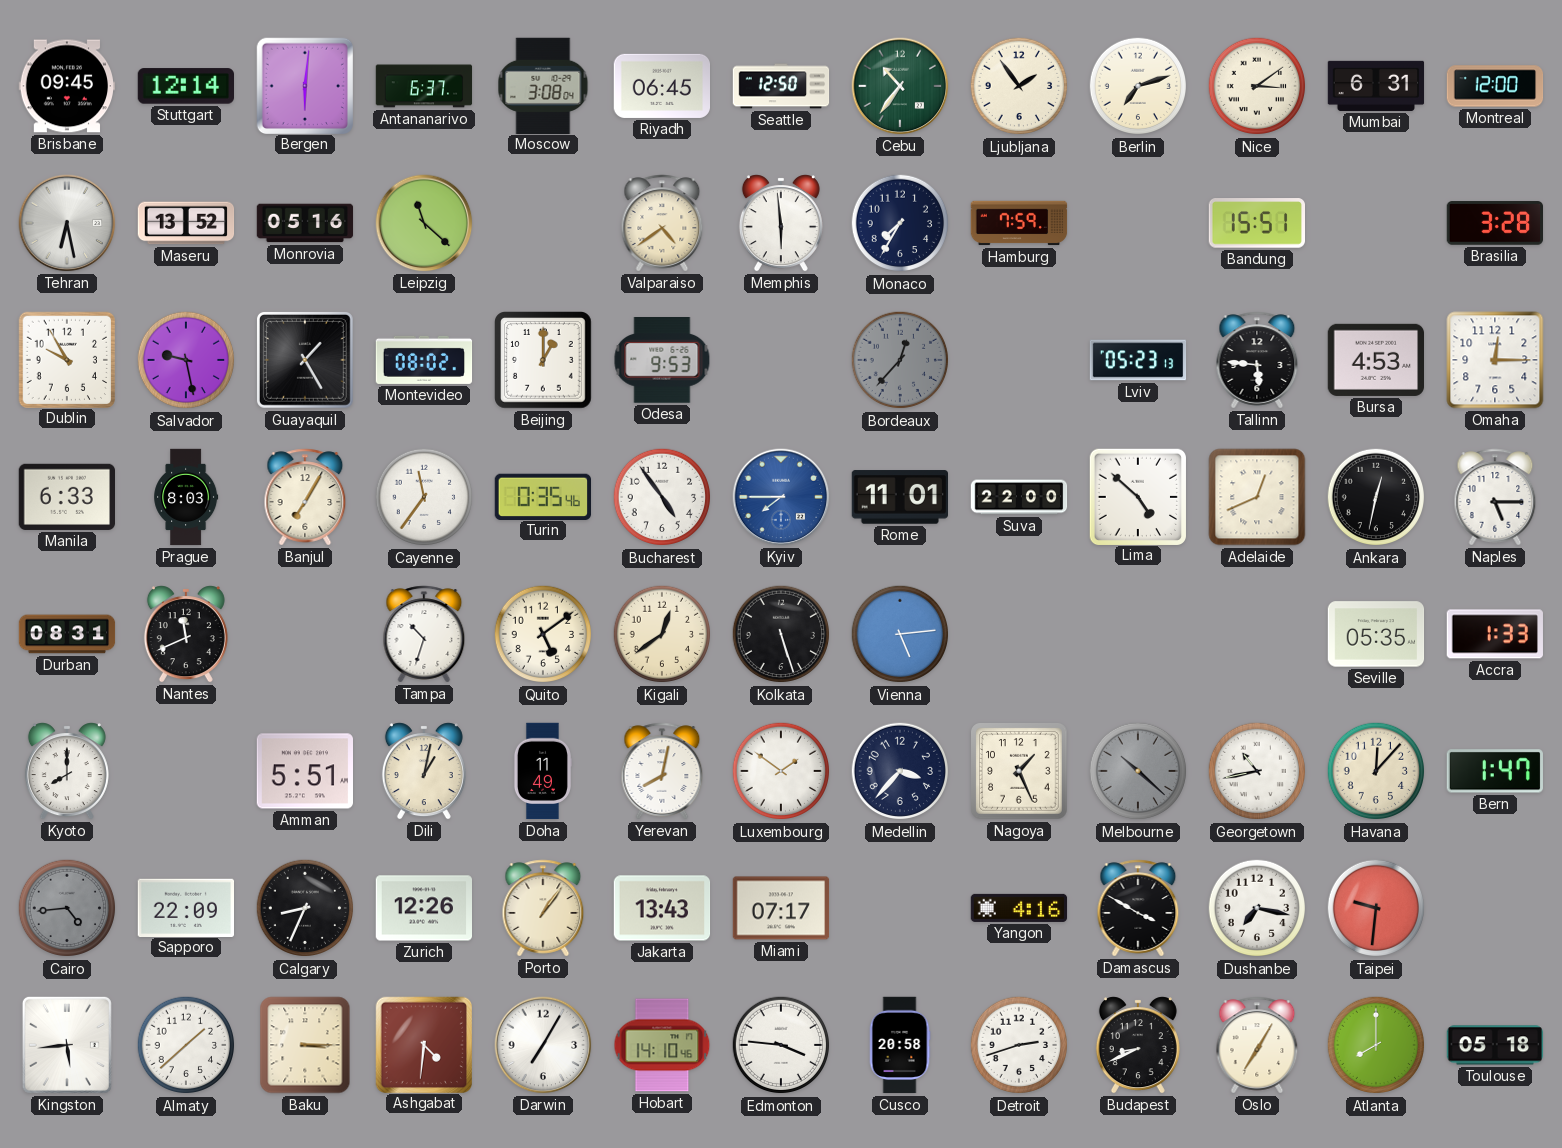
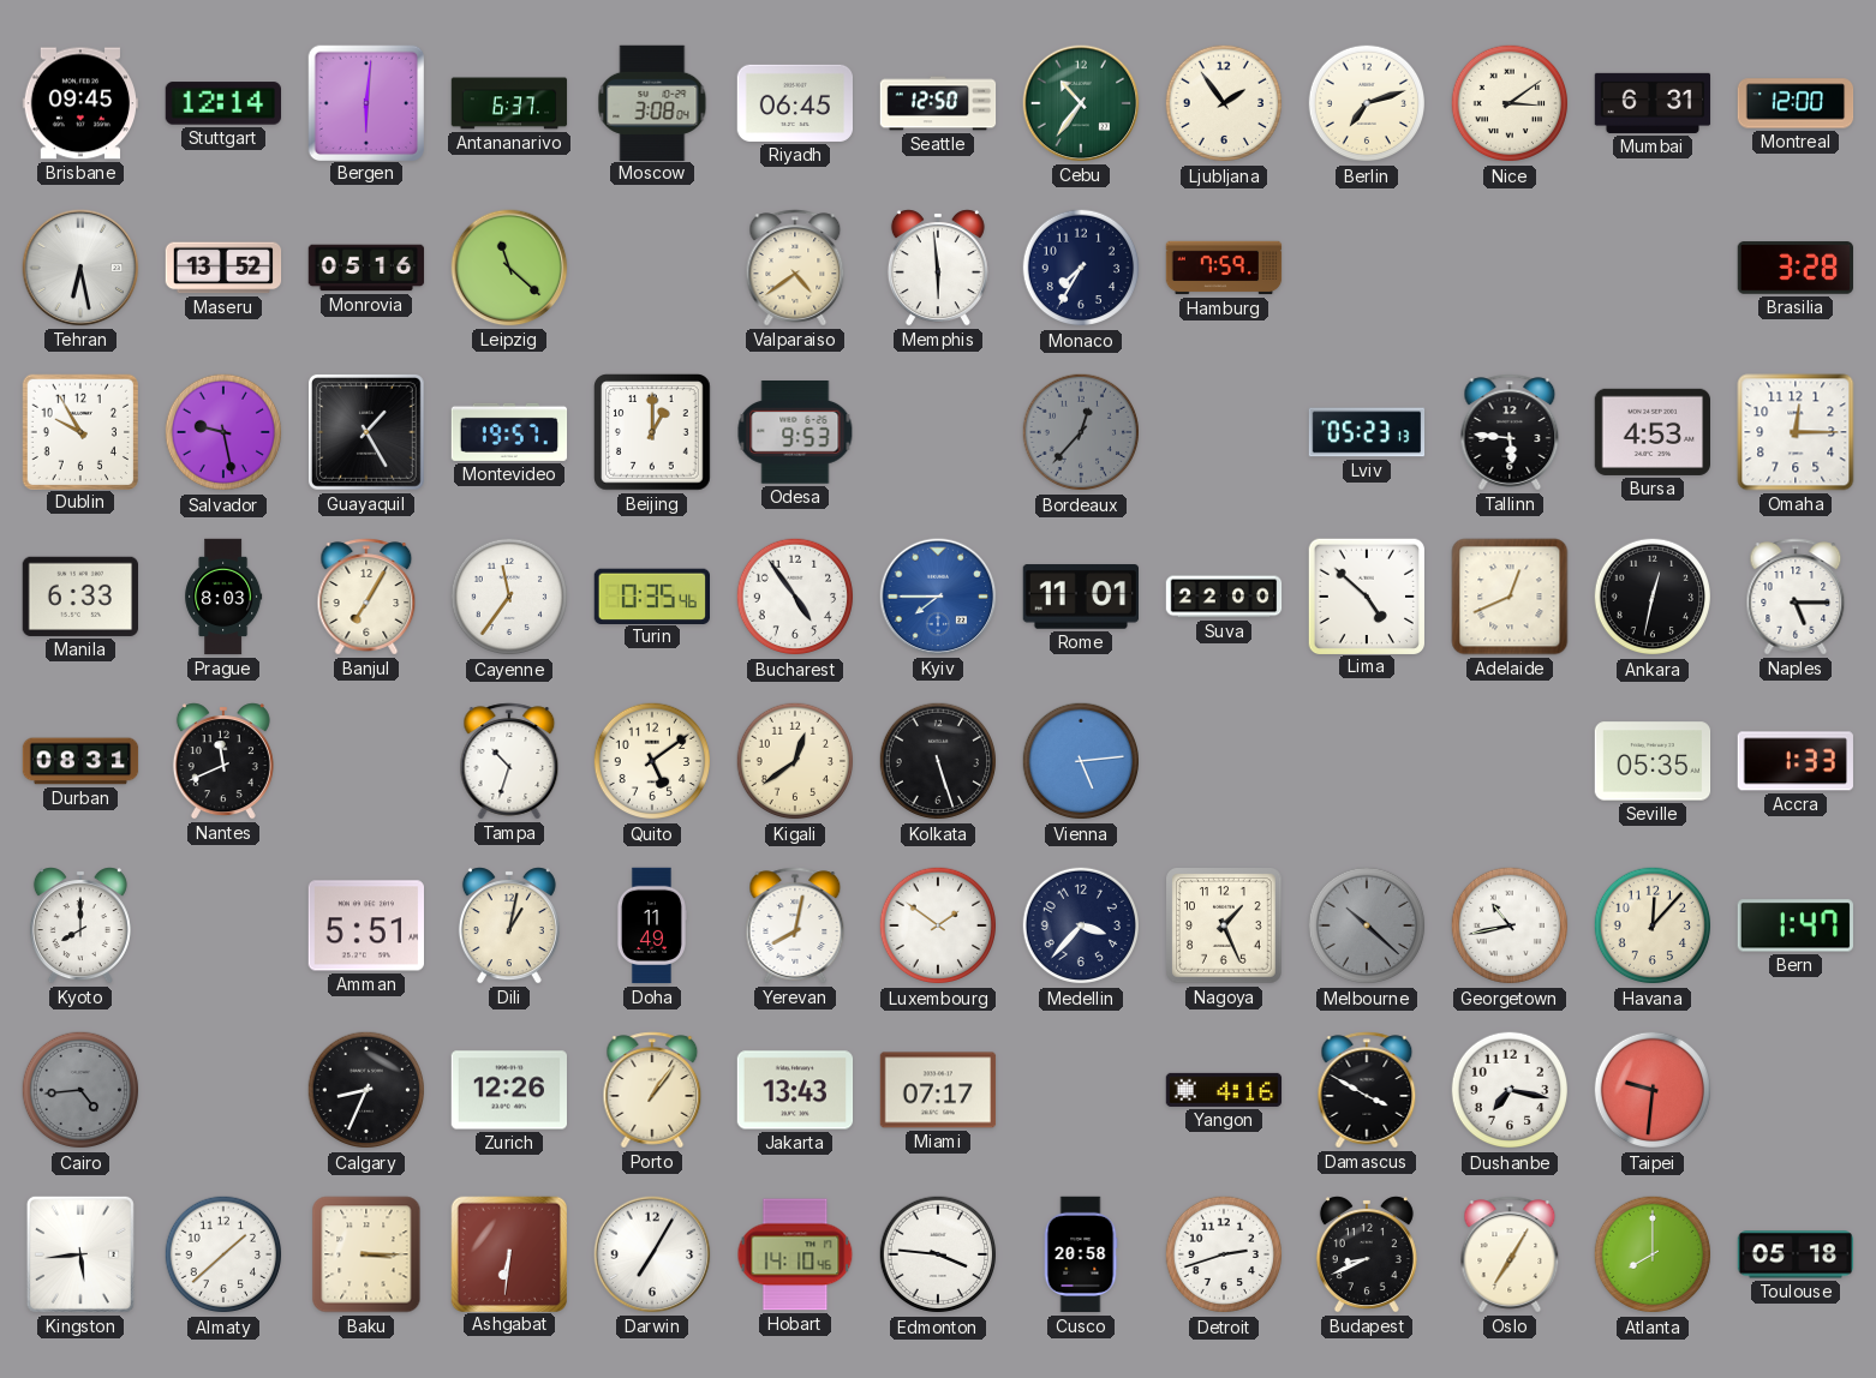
Bandung: 15:51 -> none
Montevideo: 08:02 -> 19:57
Sapporo: 22:09 -> none
Ashgabat: 4:31 -> 6:31
